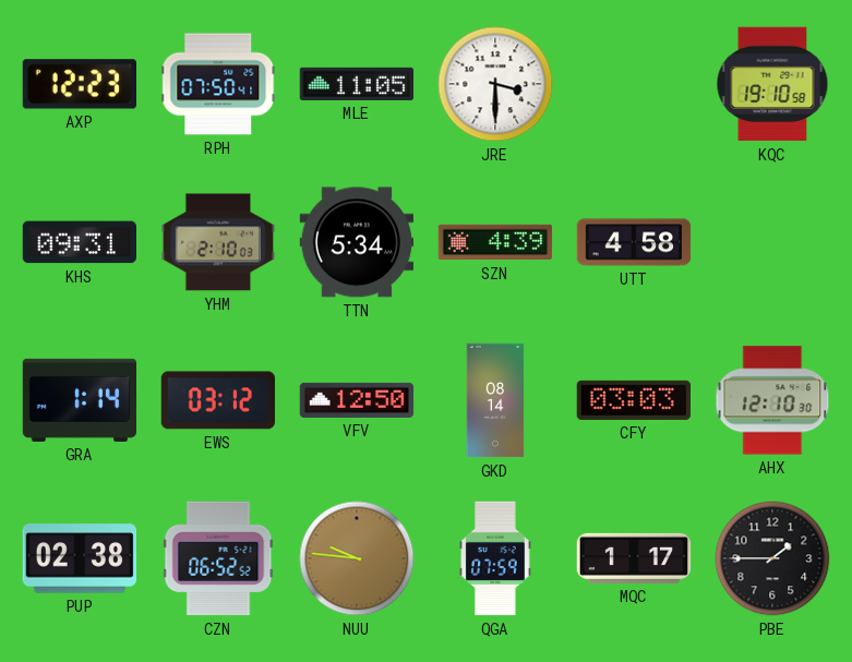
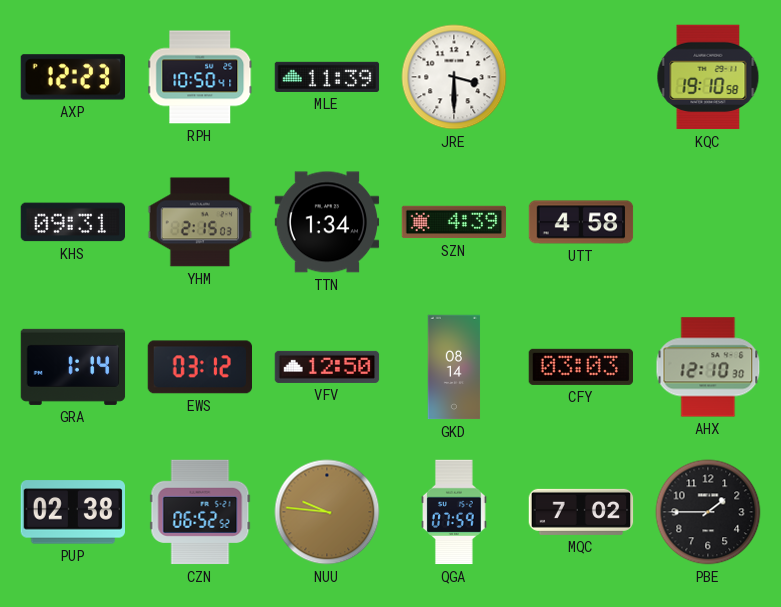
RPH: 07:50 -> 10:50
MLE: 11:05 -> 11:39
YHM: 2:10 -> 2:15
TTN: 5:34 -> 1:34
MQC: 1:17 -> 7:02
